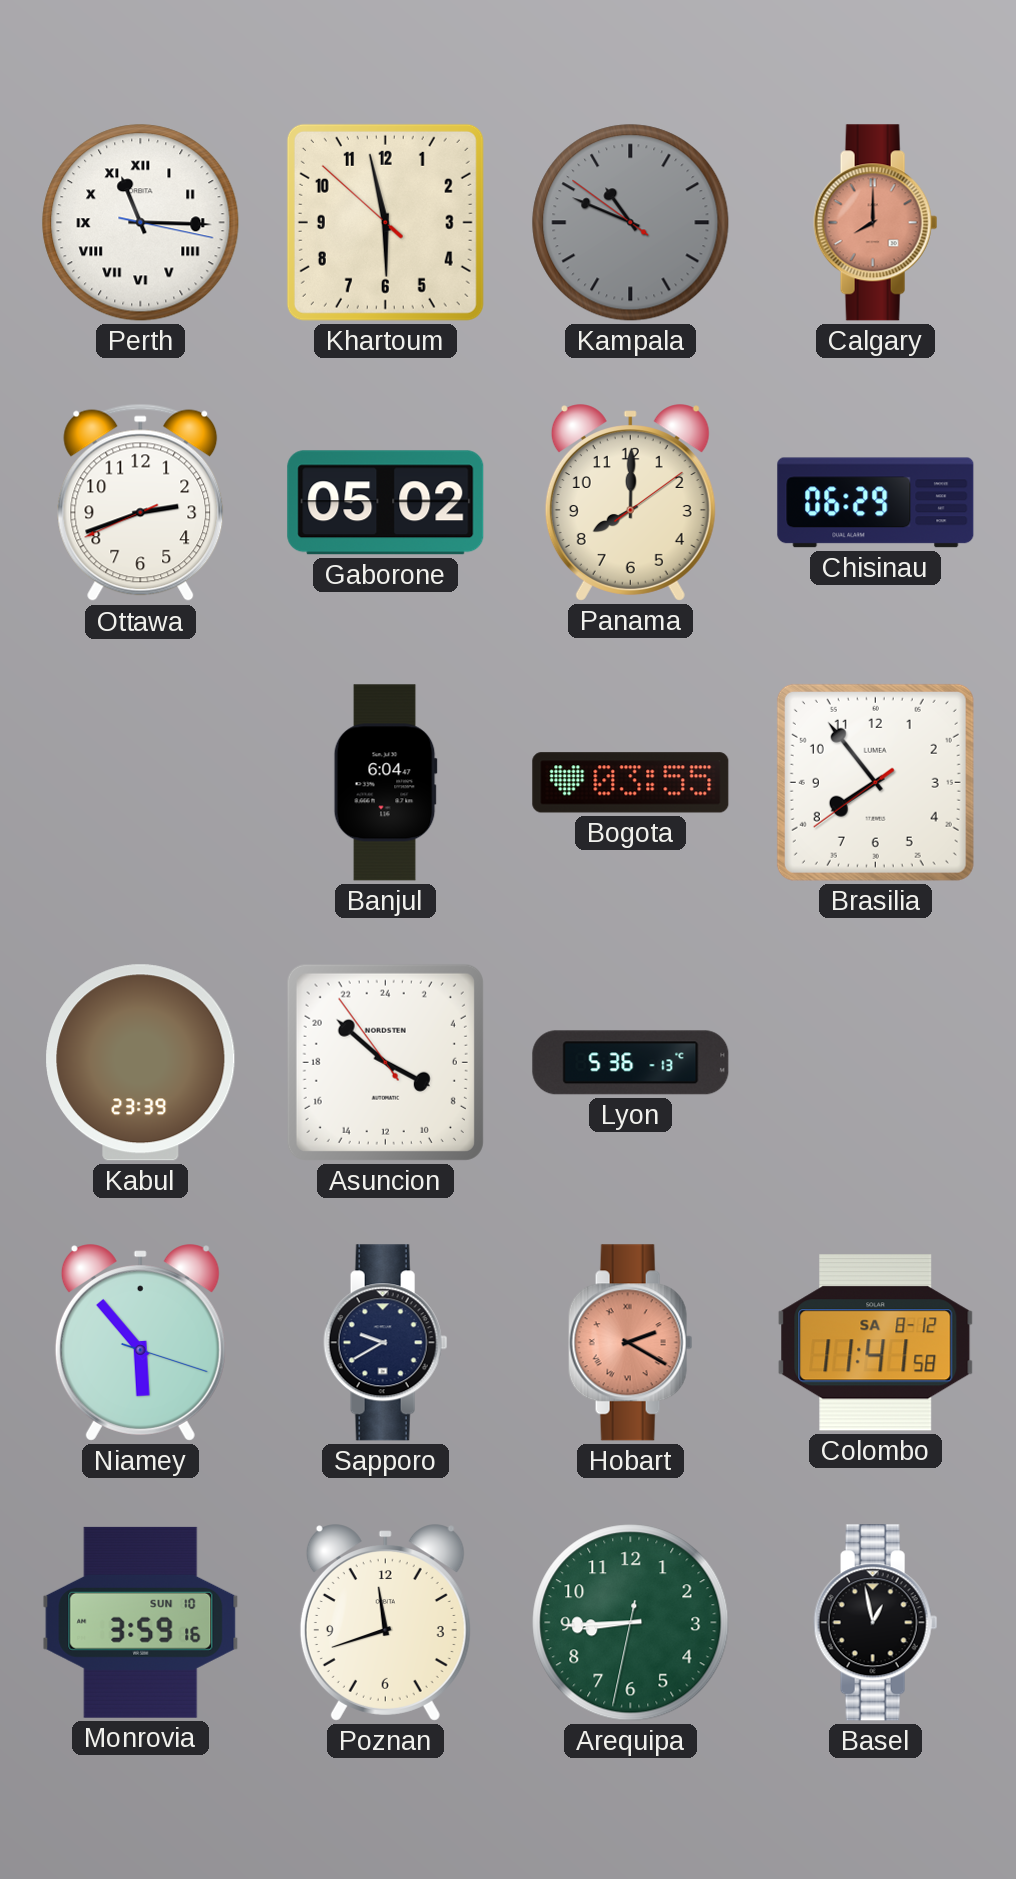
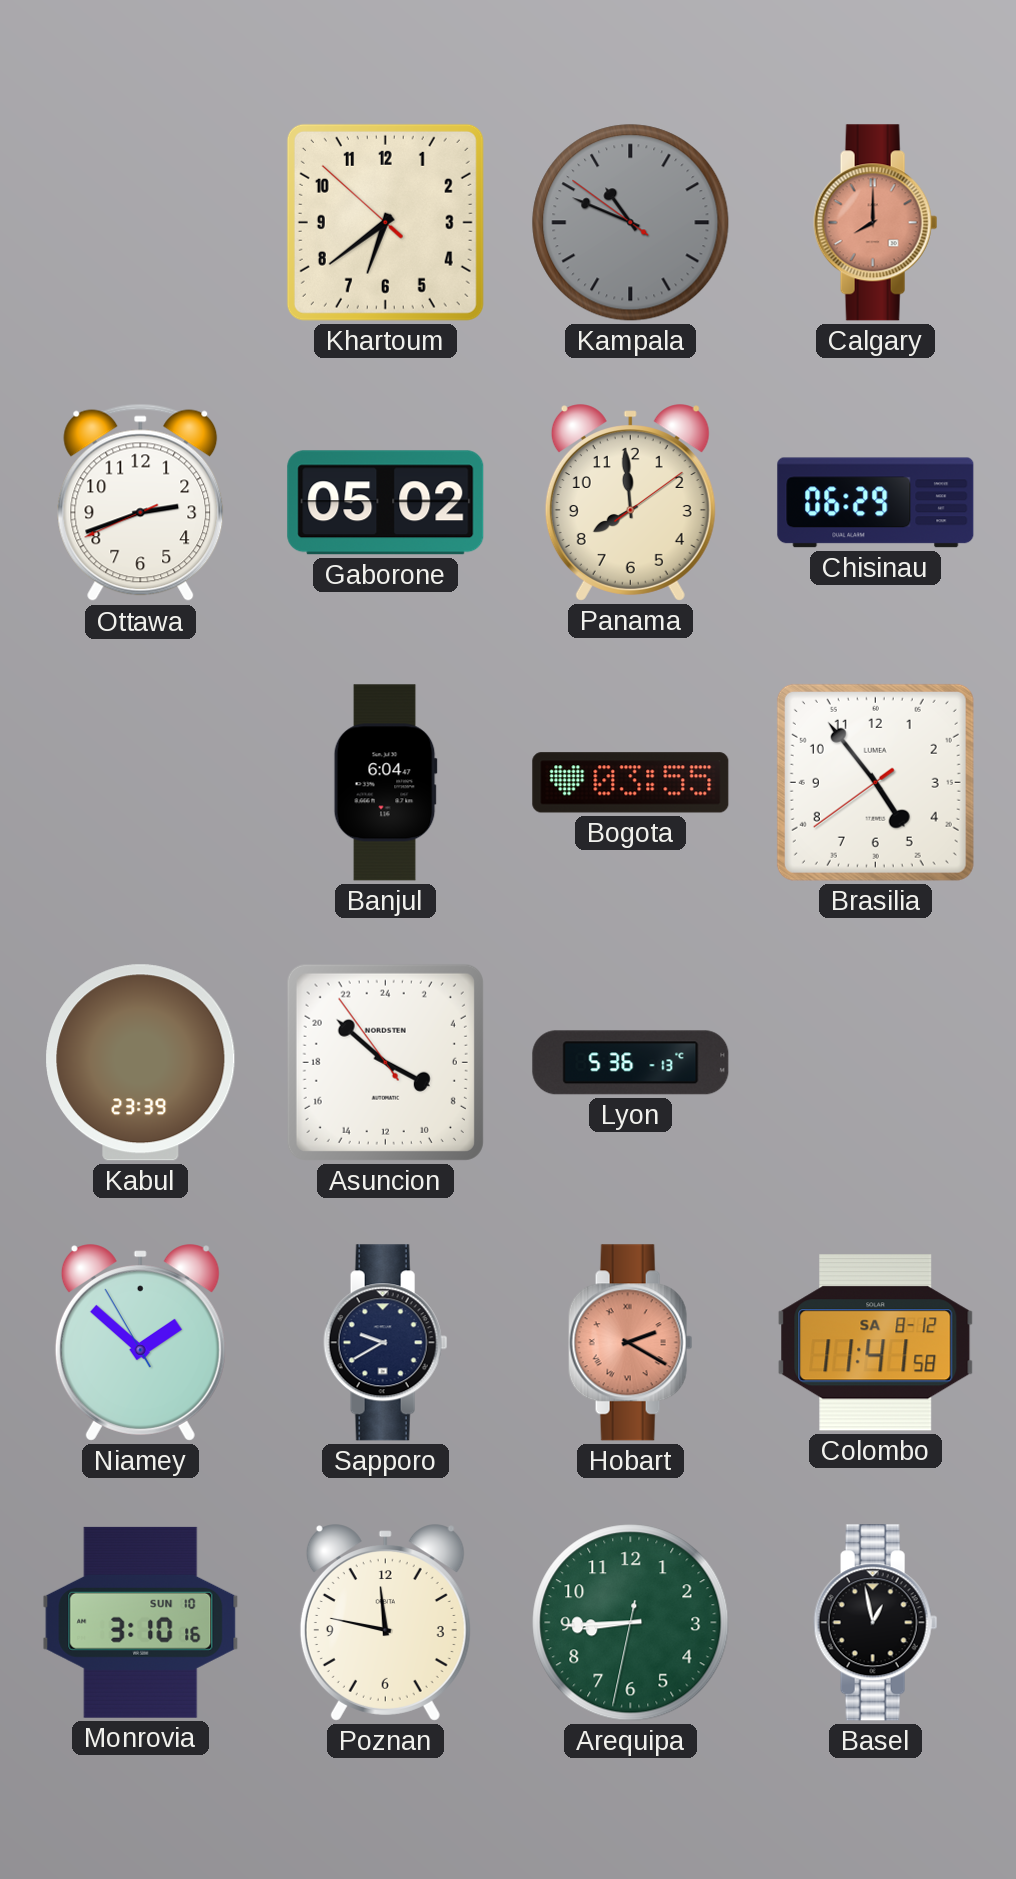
Perth: 11:15 -> none
Khartoum: 5:57 -> 6:38
Panama: 8:00 -> 7:59
Brasilia: 7:53 -> 4:53
Niamey: 5:53 -> 1:51
Monrovia: 3:59 -> 3:10
Poznan: 11:42 -> 11:47
